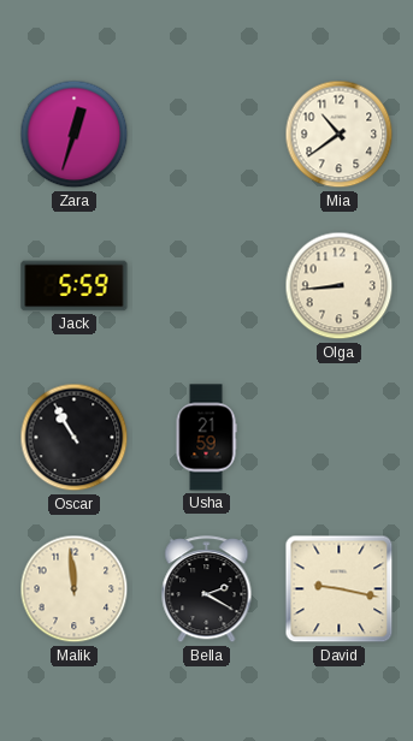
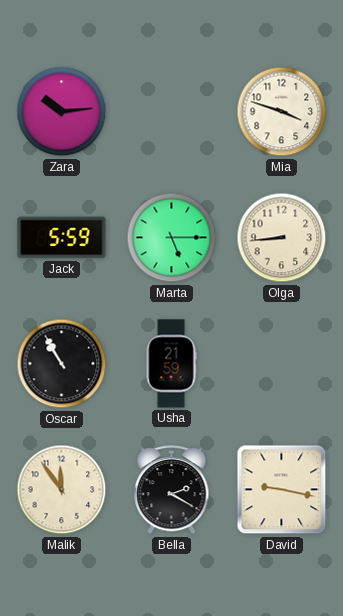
Zara: 12:33 -> 10:14
Mia: 10:39 -> 3:48
Marta: none -> 5:15
Malik: 11:59 -> 11:54
